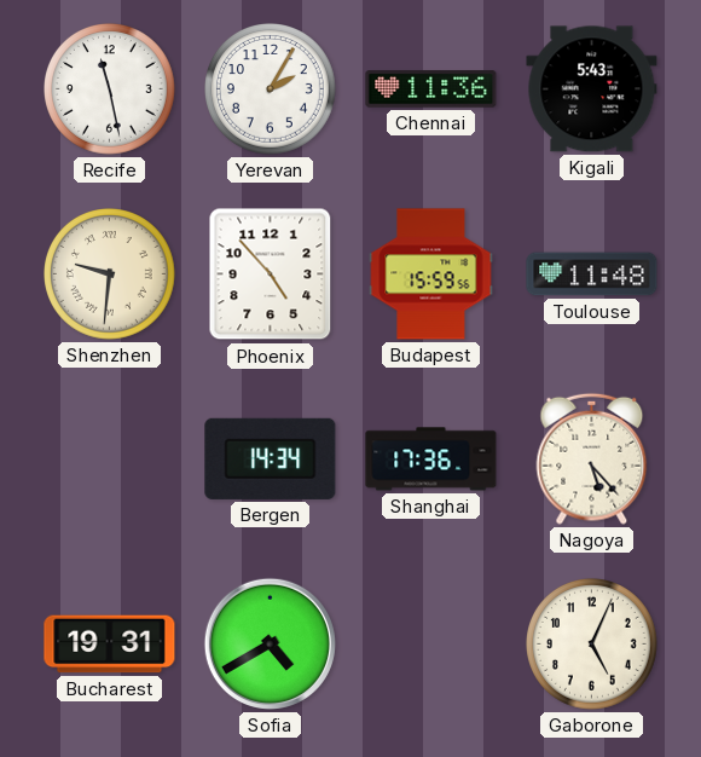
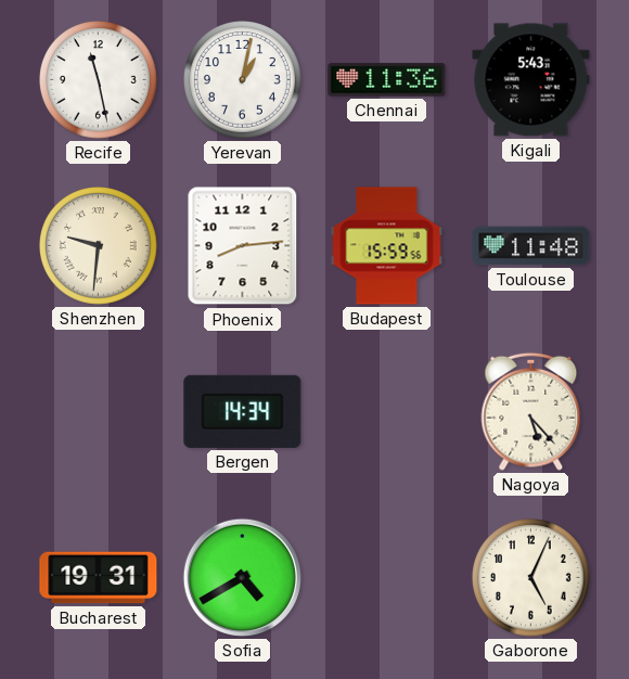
Yerevan: 2:05 -> 1:02
Phoenix: 4:53 -> 8:14
Shanghai: 17:36 -> none
